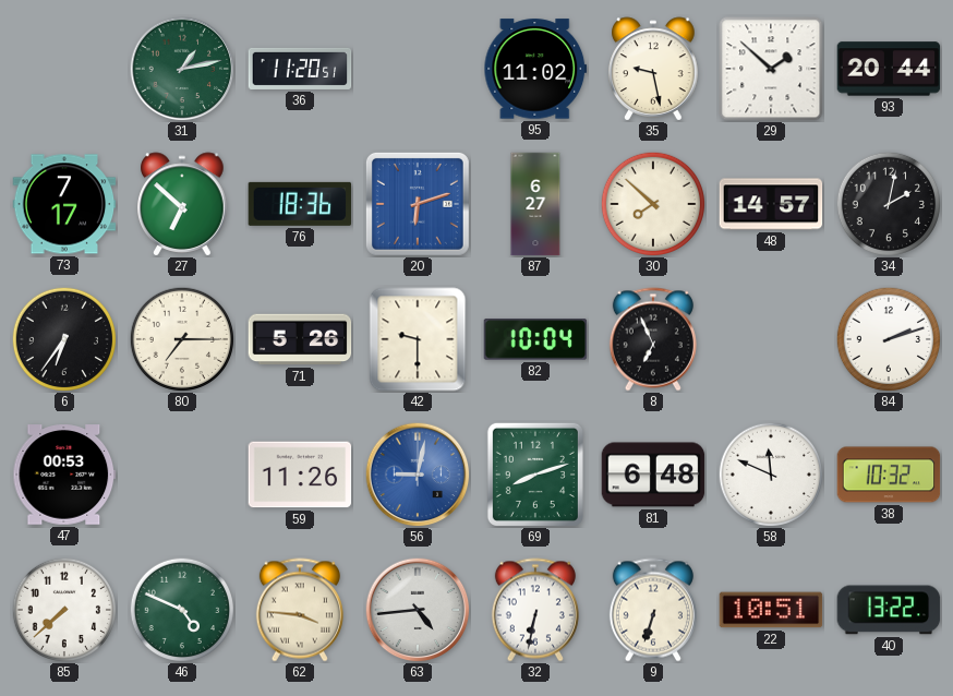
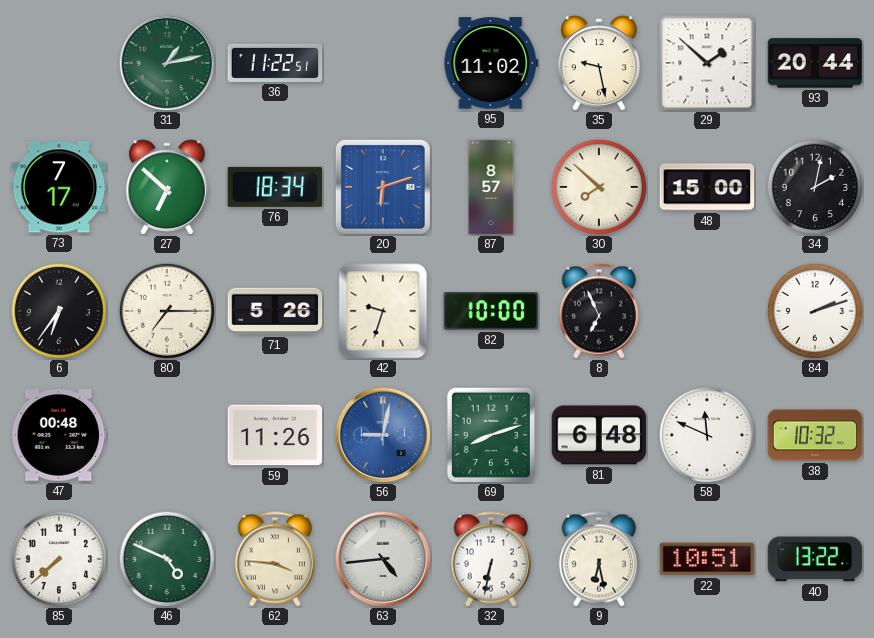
36: 11:20 -> 11:22
76: 18:36 -> 18:34
87: 6:27 -> 8:57
48: 14:57 -> 15:00
42: 9:30 -> 9:33
82: 10:04 -> 10:00
47: 00:53 -> 00:48
9: 6:33 -> 6:28
